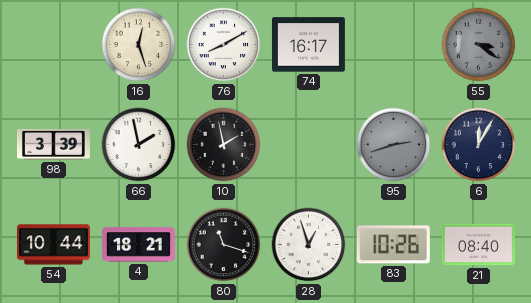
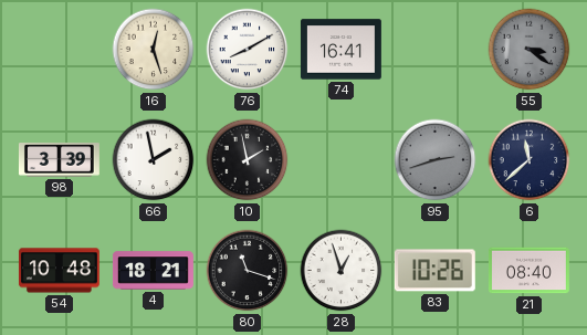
74: 16:17 -> 16:41
6: 12:05 -> 11:38
54: 10:44 -> 10:48
